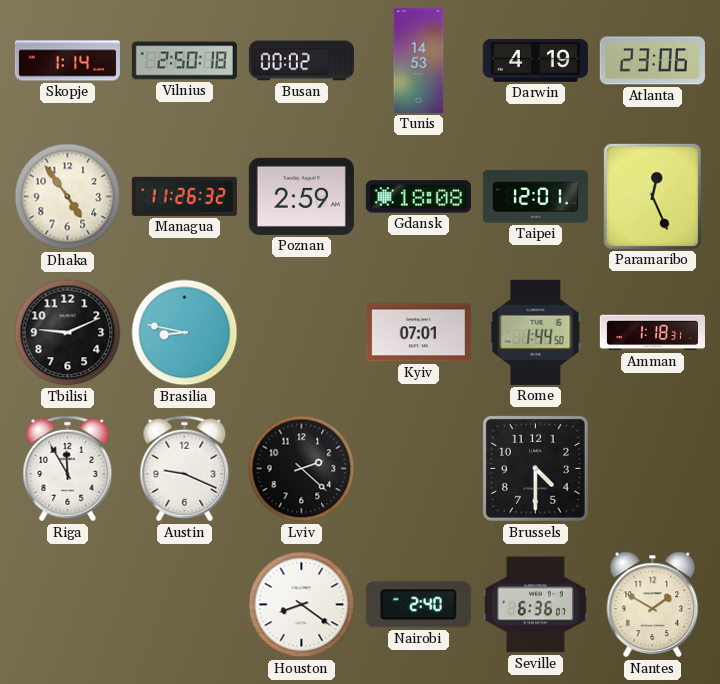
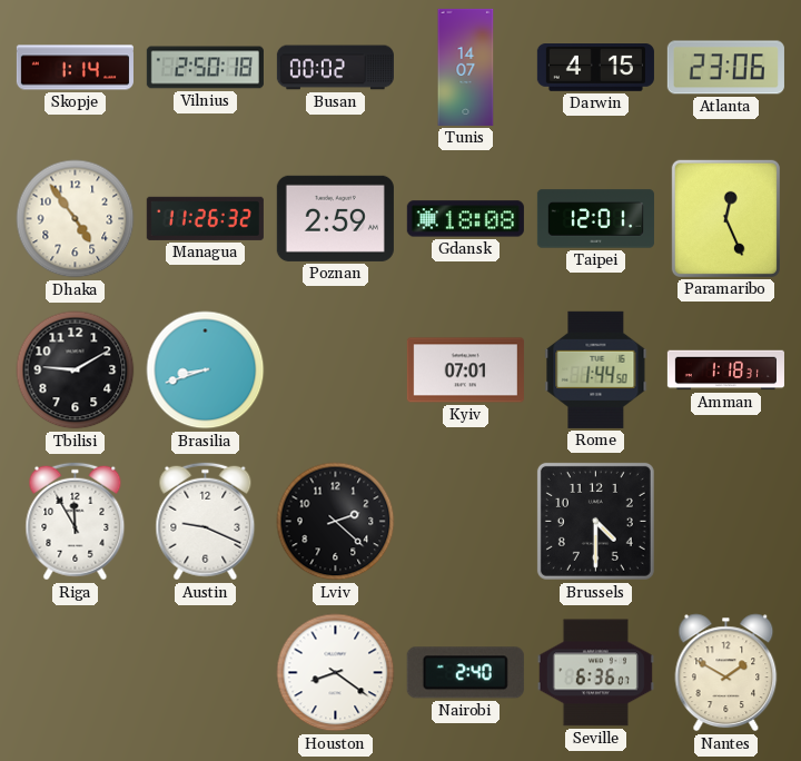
Tunis: 14:53 -> 14:07
Darwin: 4:19 -> 4:15
Tbilisi: 9:11 -> 9:10
Brasilia: 8:47 -> 8:42
